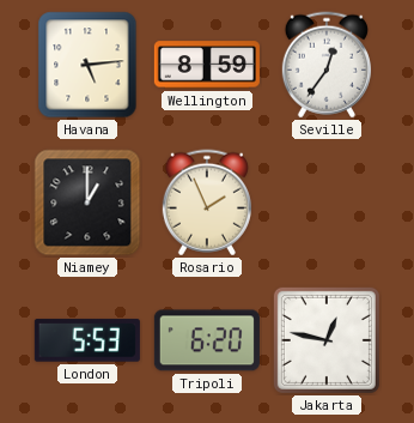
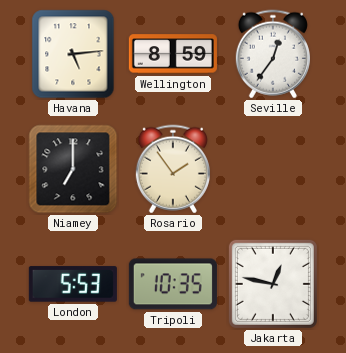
Niamey: 1:00 -> 7:00
Rosario: 1:56 -> 1:54
Tripoli: 6:20 -> 10:35
